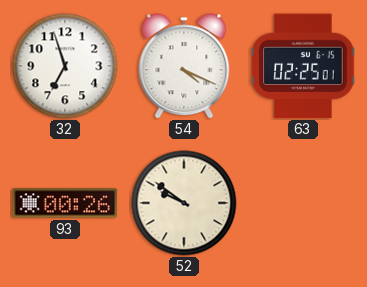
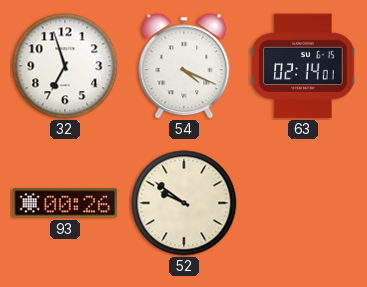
63: 02:25 -> 02:14
